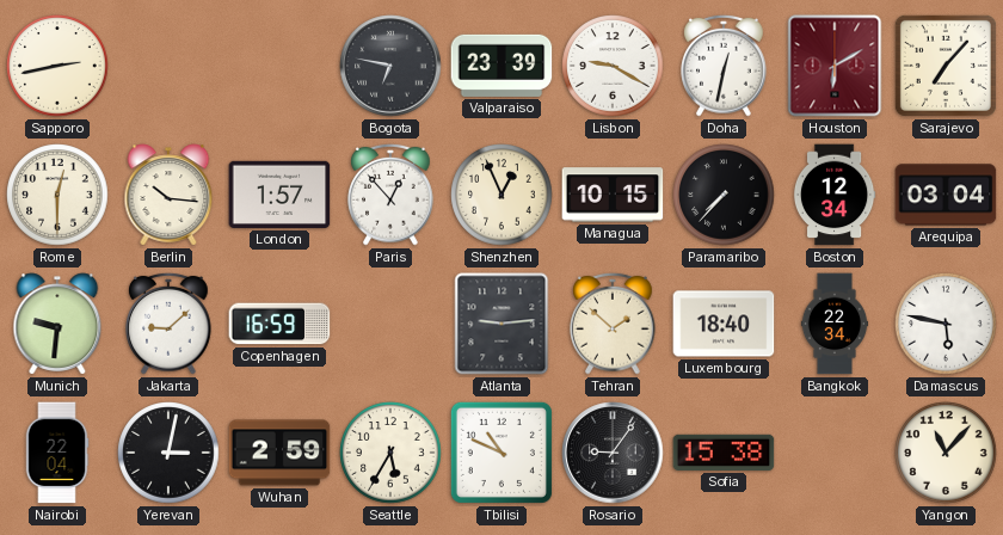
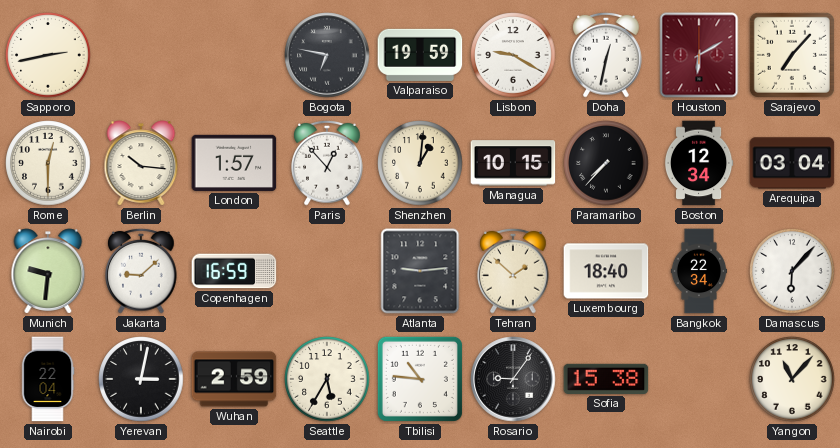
Valparaiso: 23:39 -> 19:59
Shenzhen: 12:56 -> 1:01
Damascus: 5:47 -> 6:07
Tbilisi: 10:49 -> 10:46
